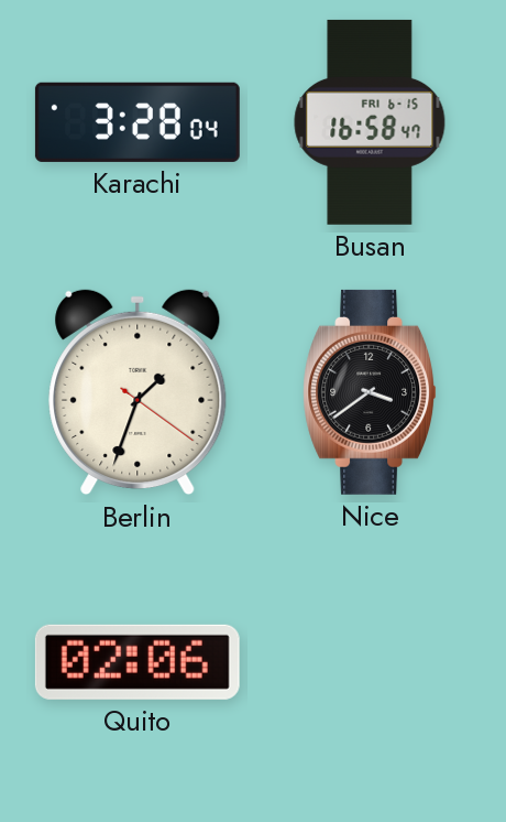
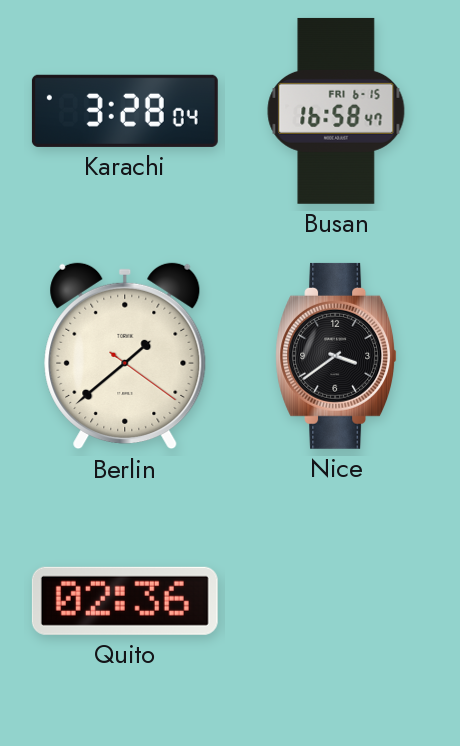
Berlin: 1:33 -> 1:38
Quito: 02:06 -> 02:36
